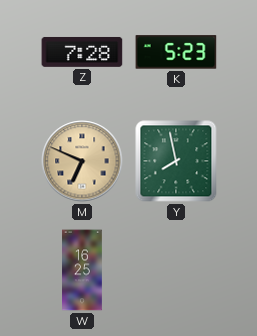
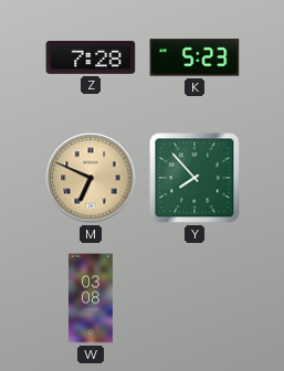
Y: 7:58 -> 7:53
W: 16:25 -> 03:08
